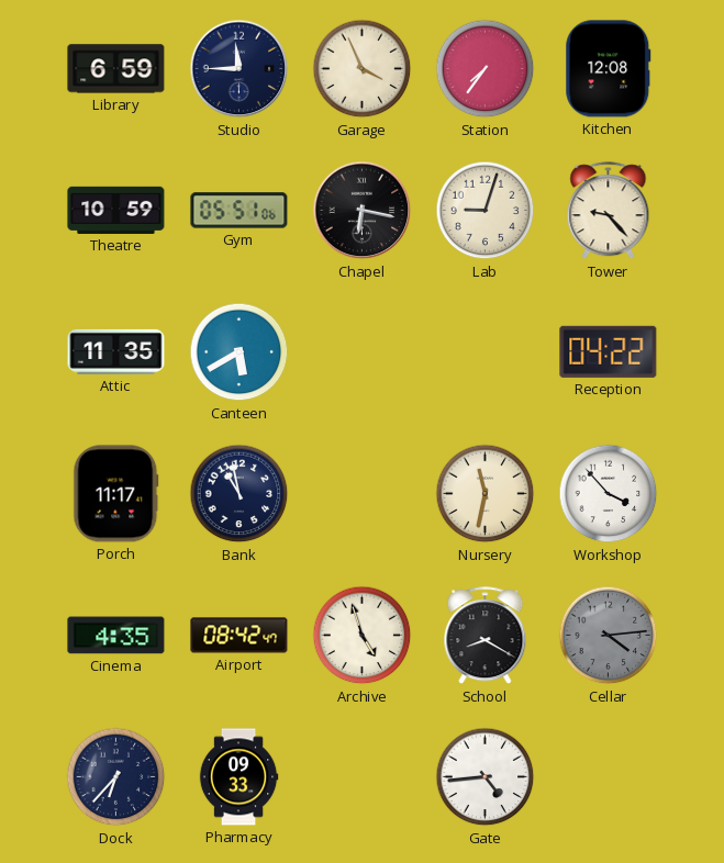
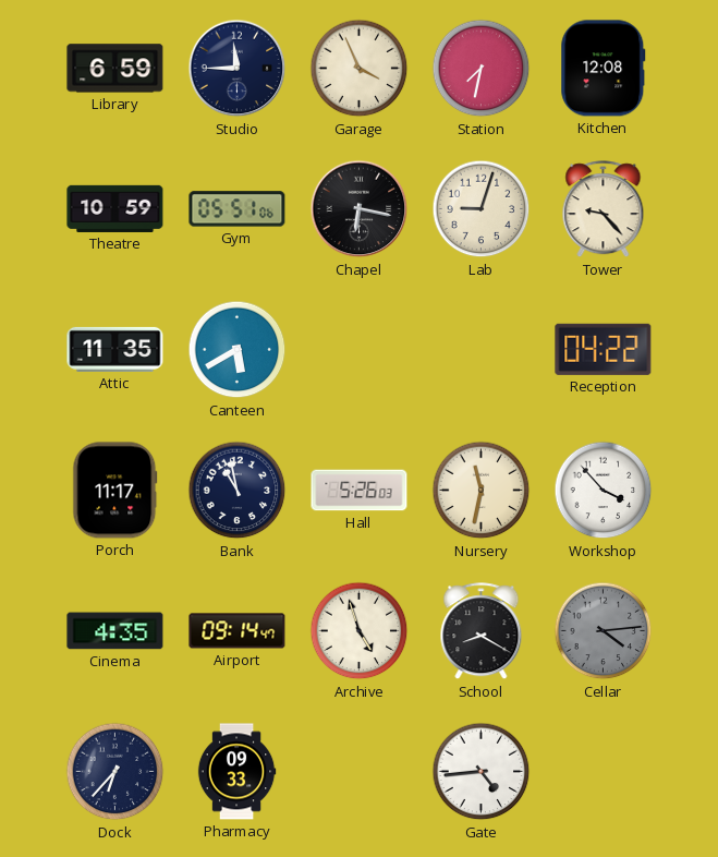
Station: 7:36 -> 7:32
Hall: none -> 5:26
Airport: 08:42 -> 09:14
